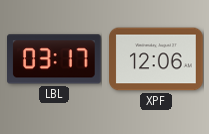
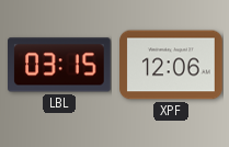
LBL: 03:17 -> 03:15
